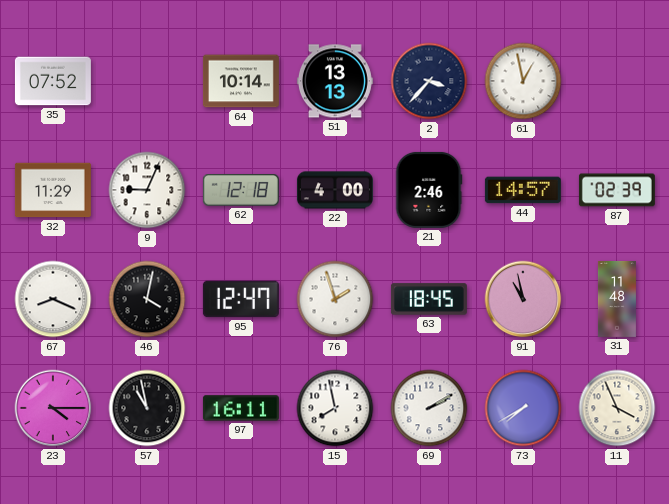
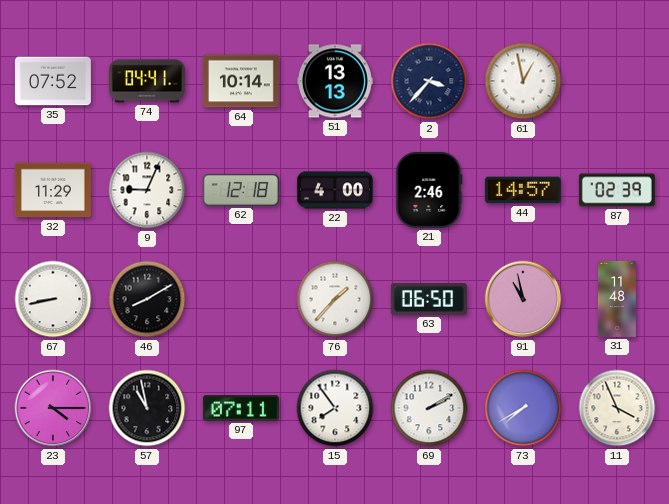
74: none -> 04:41
67: 8:19 -> 8:43
46: 4:02 -> 8:10
95: 12:47 -> none
76: 1:57 -> 1:37
63: 18:45 -> 06:50
97: 16:11 -> 07:11
15: 7:58 -> 7:54
